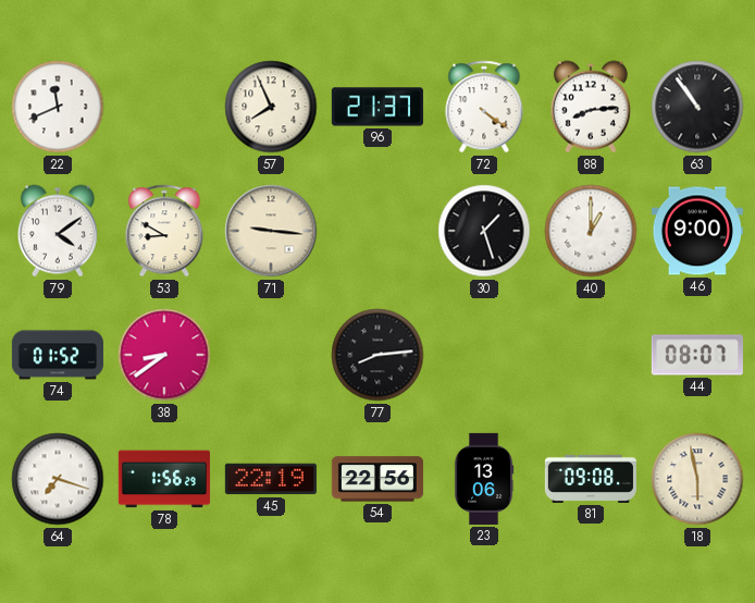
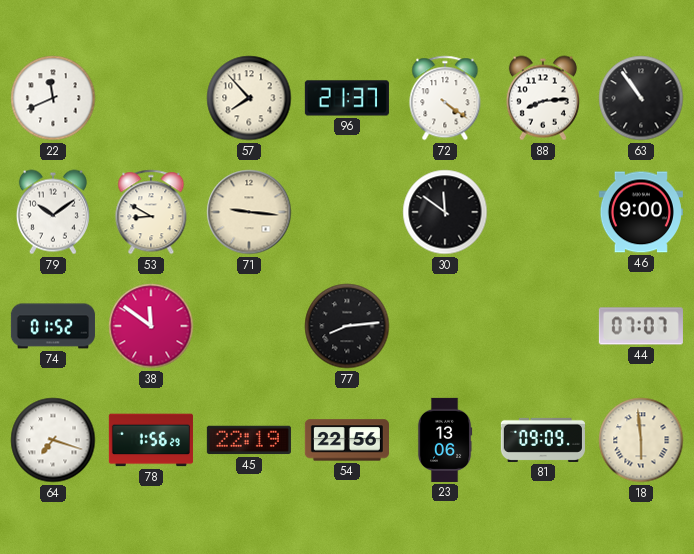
57: 7:56 -> 7:53
79: 4:09 -> 10:09
30: 1:27 -> 11:51
40: 1:00 -> none
38: 8:39 -> 11:51
44: 08:07 -> 07:07
81: 09:08 -> 09:09
18: 5:58 -> 5:59
